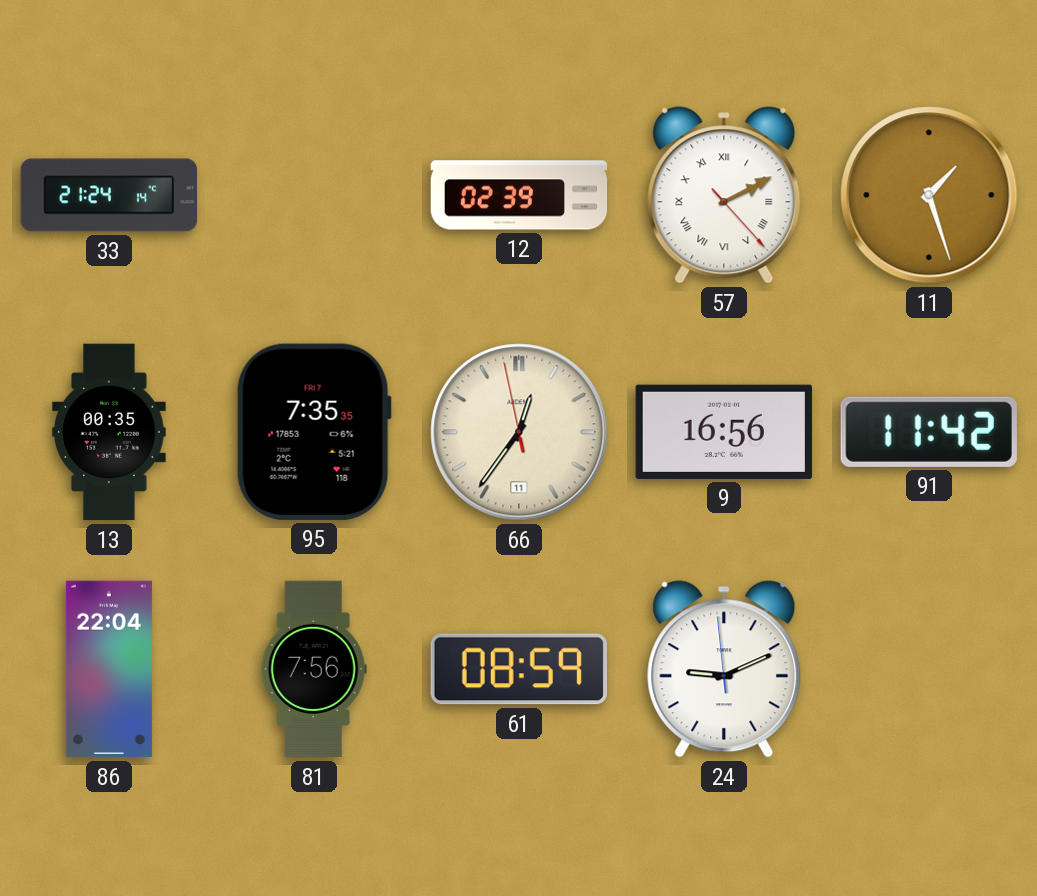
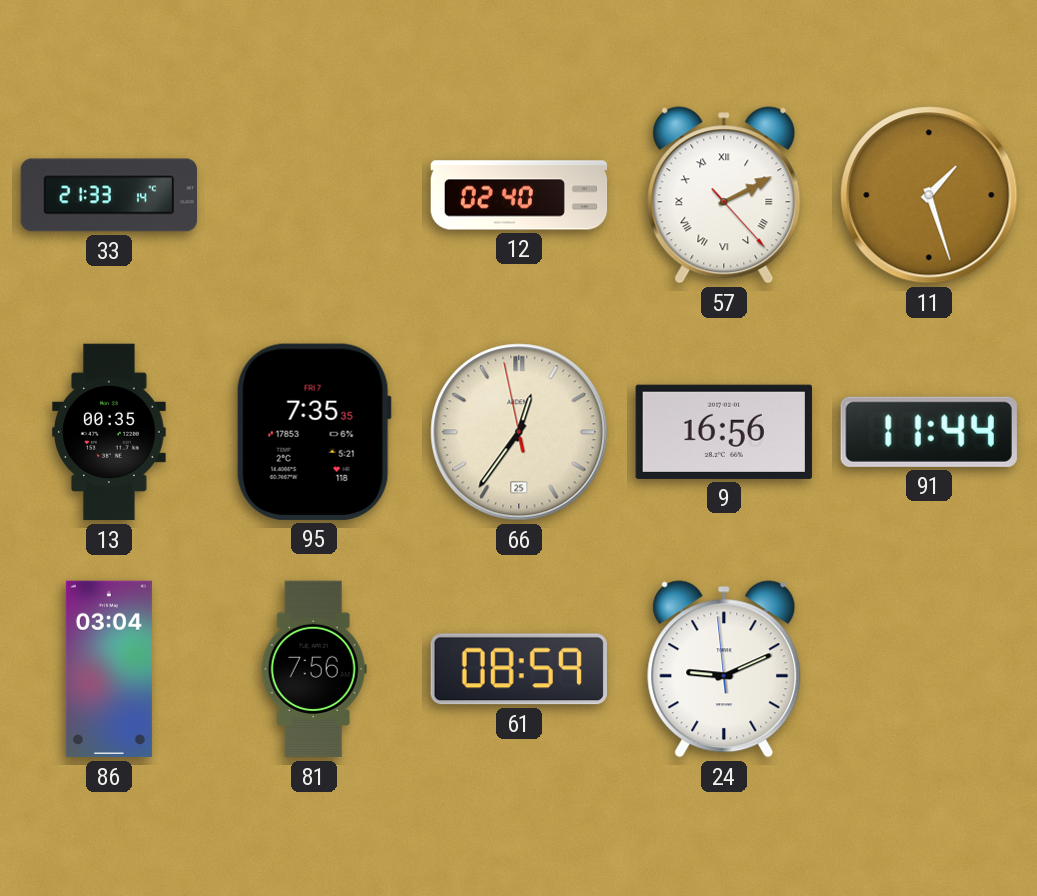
33: 21:24 -> 21:33
12: 02:39 -> 02:40
66 date: 11 -> 25
91: 11:42 -> 11:44
86: 22:04 -> 03:04
